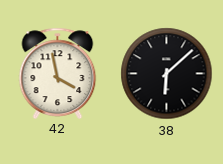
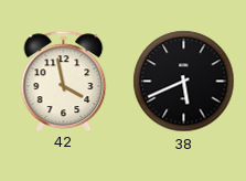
38: 6:08 -> 5:41
